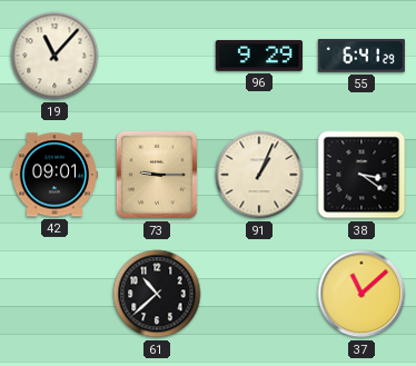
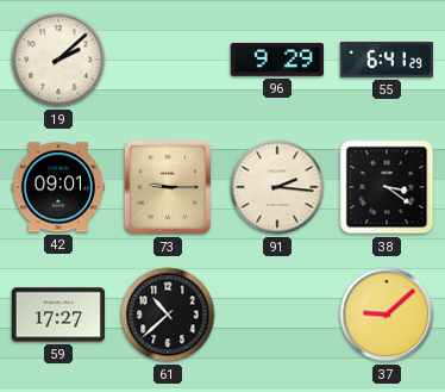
19: 11:07 -> 2:08
91: 1:04 -> 2:16
59: none -> 17:27
37: 11:08 -> 9:08
